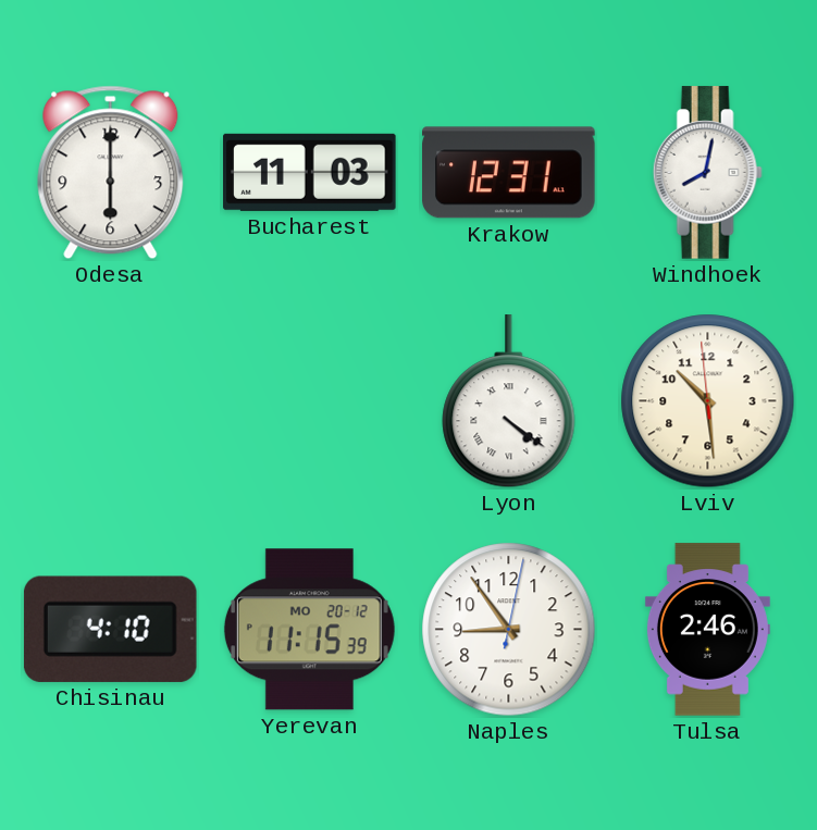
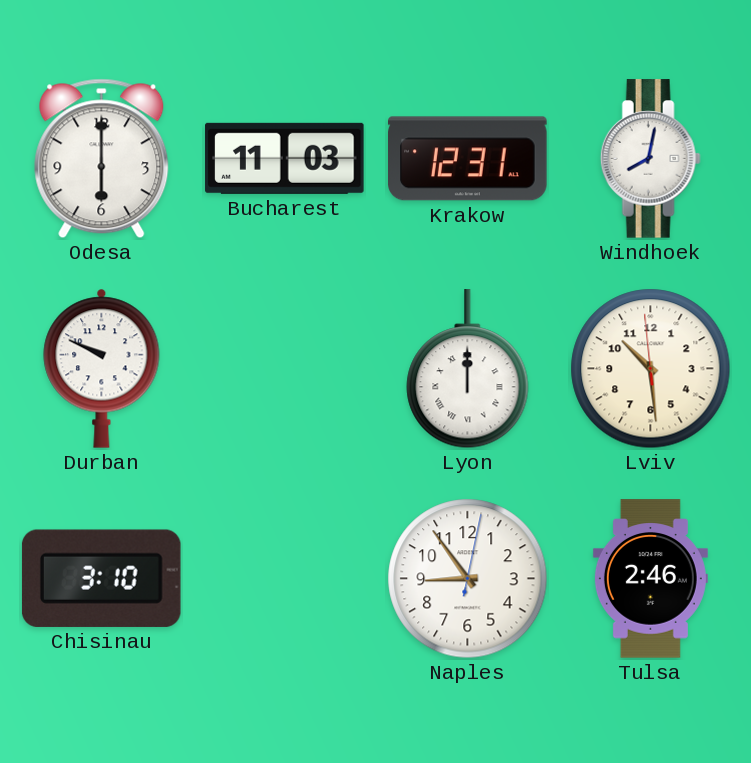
Durban: none -> 9:49
Lyon: 4:21 -> 12:00
Chisinau: 4:10 -> 3:10
Yerevan: 11:15 -> none
